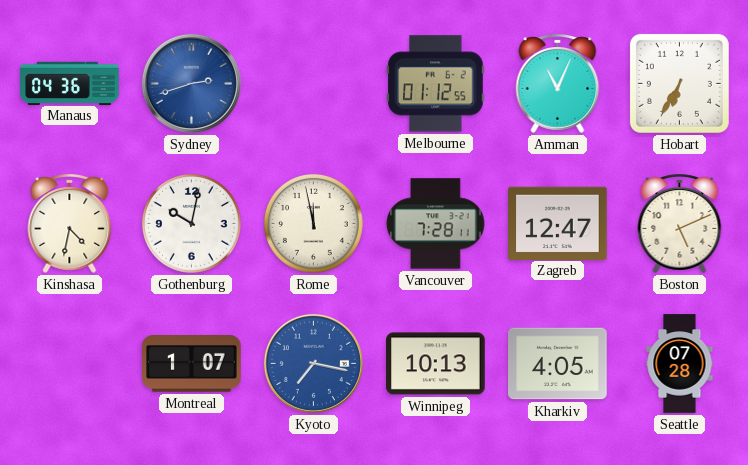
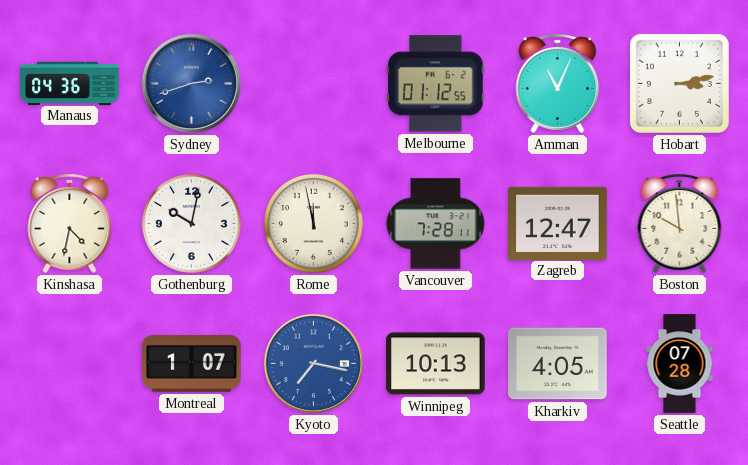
Hobart: 6:35 -> 3:13
Boston: 5:11 -> 9:59
